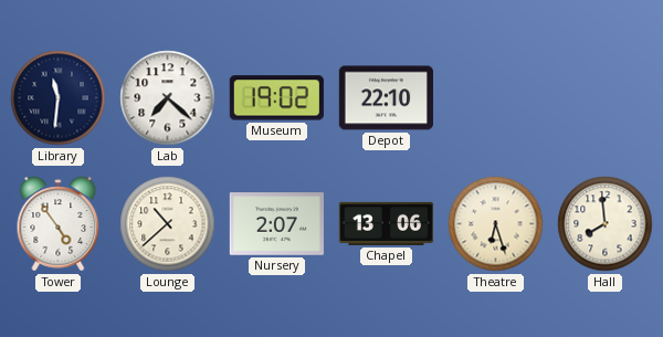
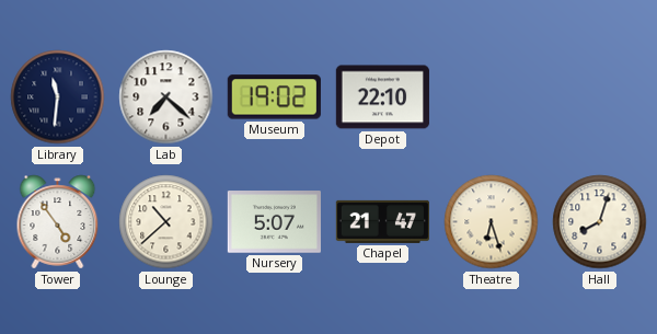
Nursery: 2:07 -> 5:07
Chapel: 13:06 -> 21:47
Hall: 7:59 -> 8:03
